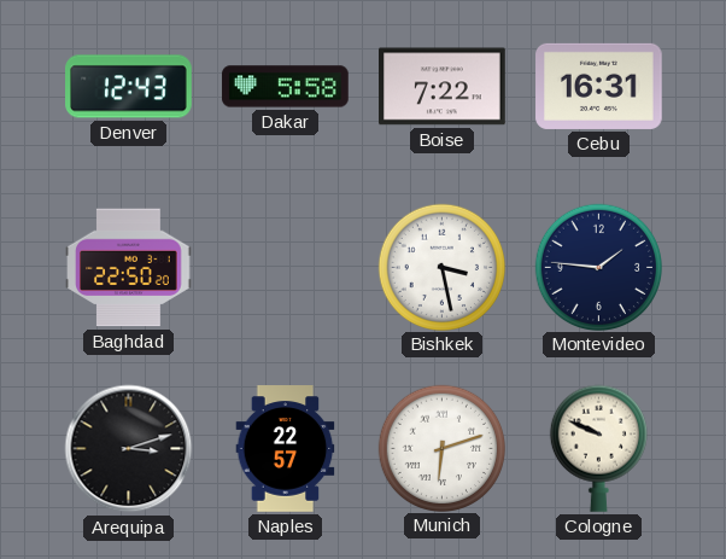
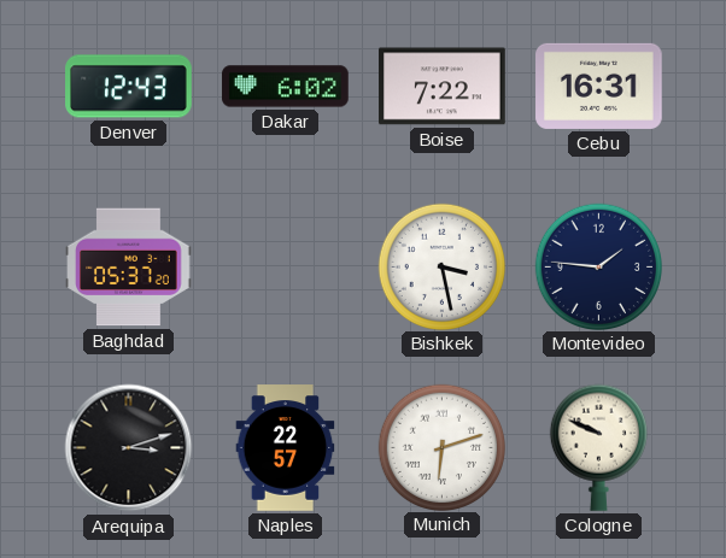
Dakar: 5:58 -> 6:02
Baghdad: 22:50 -> 05:37
